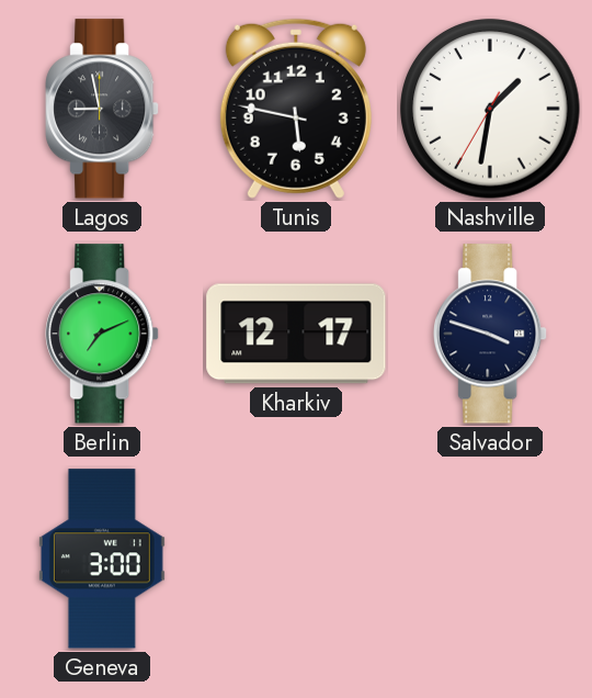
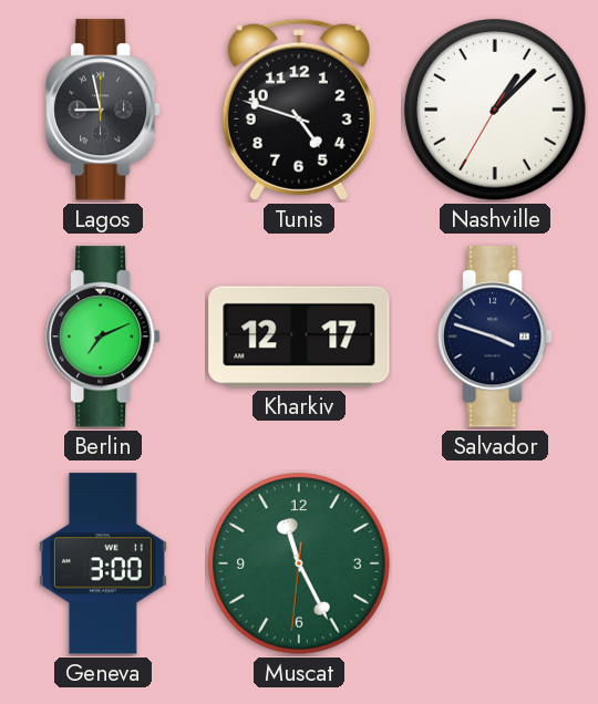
Tunis: 5:47 -> 4:48
Nashville: 1:31 -> 1:07
Muscat: none -> 11:25
